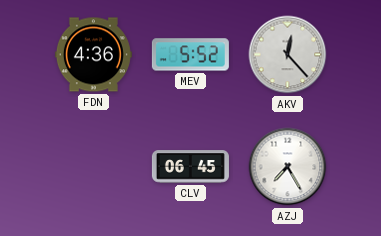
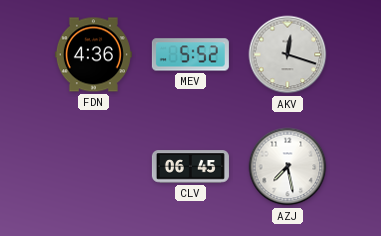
AKV: 12:23 -> 12:18
AZJ: 7:25 -> 7:28
